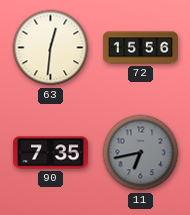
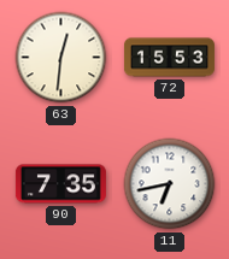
72: 15:56 -> 15:53
11 dial: grey -> white
